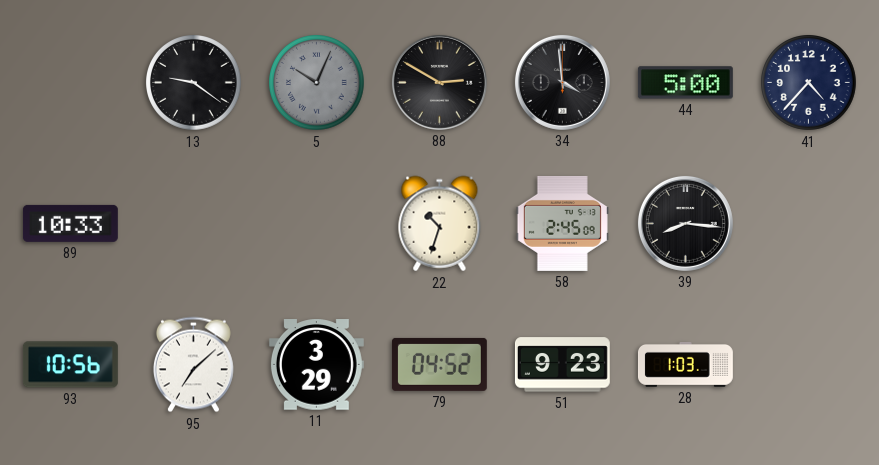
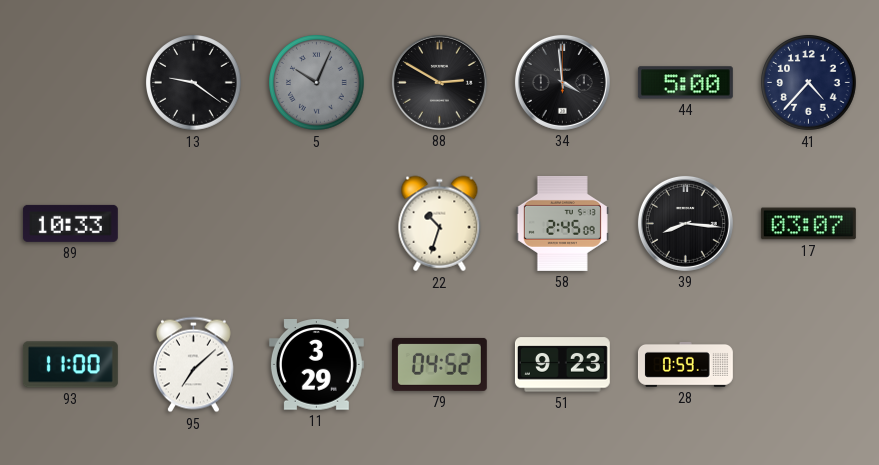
17: none -> 03:07
93: 10:56 -> 11:00
28: 1:03 -> 0:59
